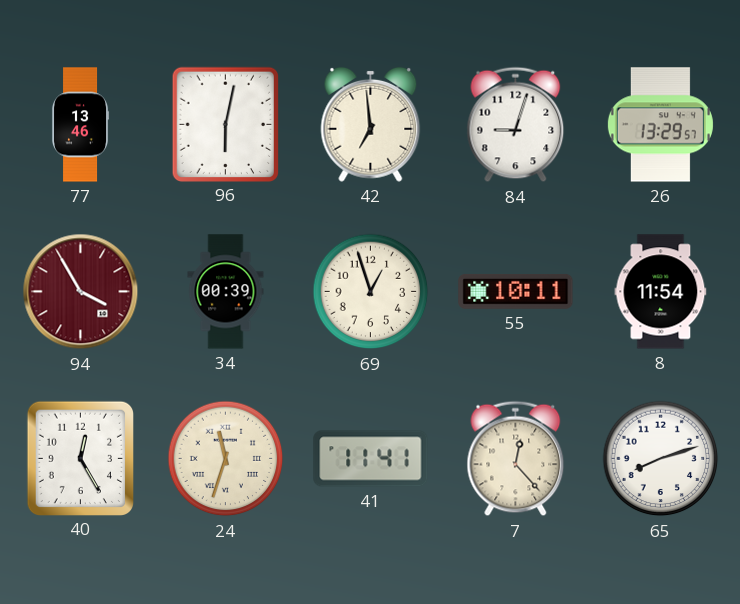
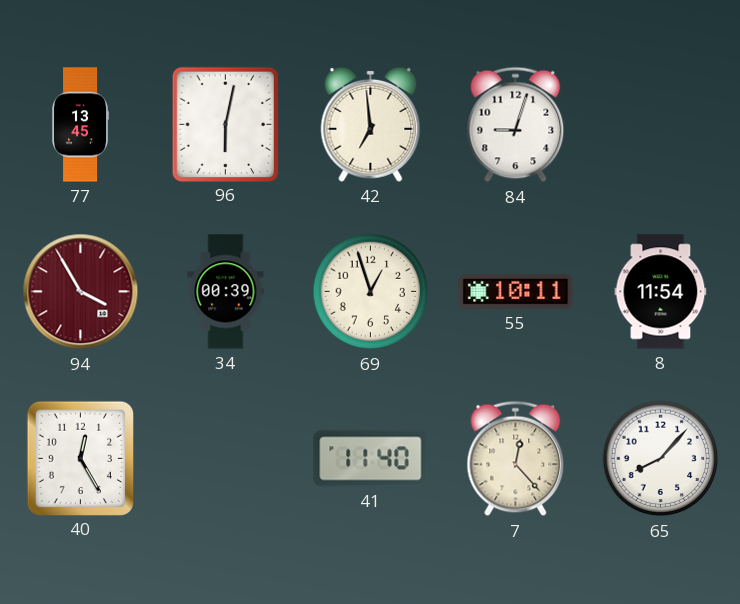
77: 13:46 -> 13:45
26: 13:29 -> none
24: 11:33 -> none
41: 11:41 -> 11:40
65: 8:12 -> 8:07
